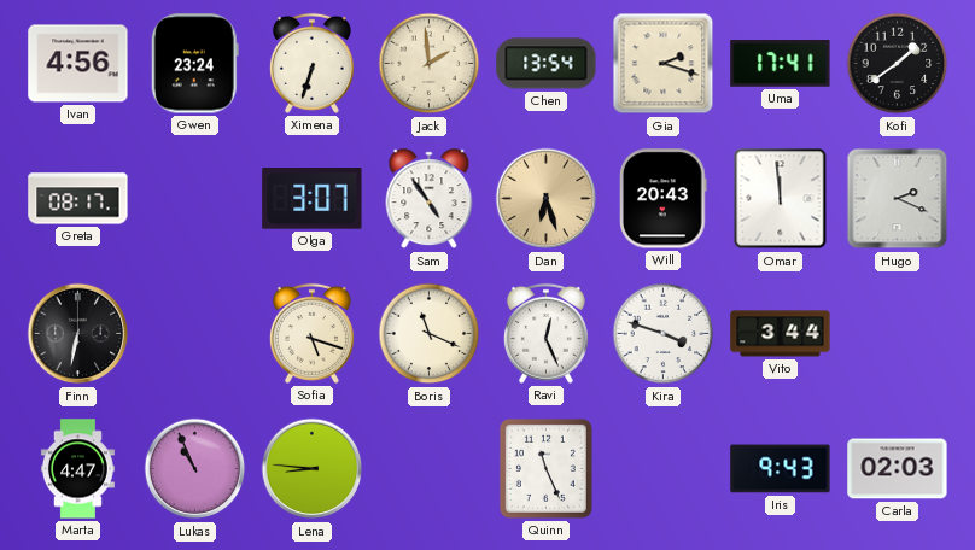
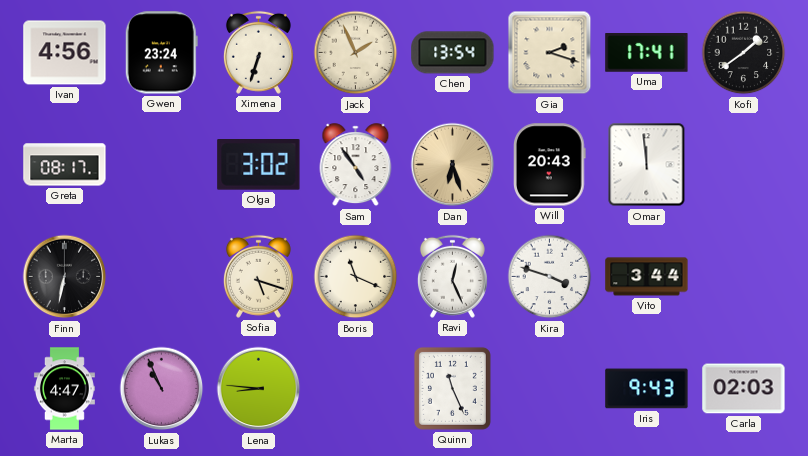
Jack: 1:59 -> 1:56
Olga: 3:07 -> 3:02
Hugo: 2:19 -> none
